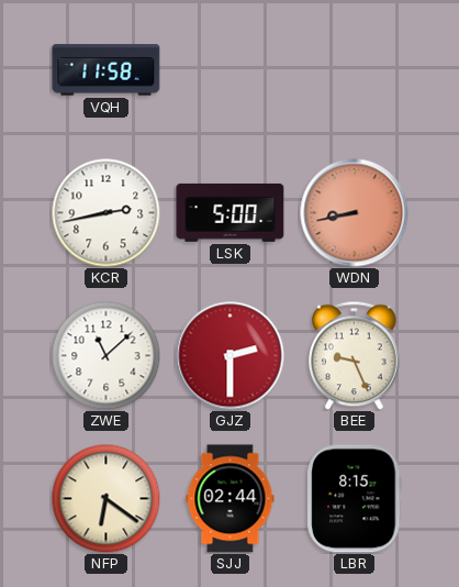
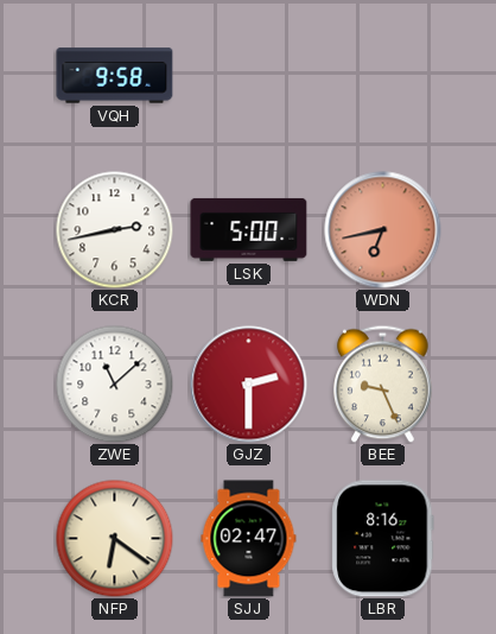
VQH: 11:58 -> 9:58
WDN: 8:43 -> 6:43
SJJ: 02:44 -> 02:47
LBR: 8:15 -> 8:16
